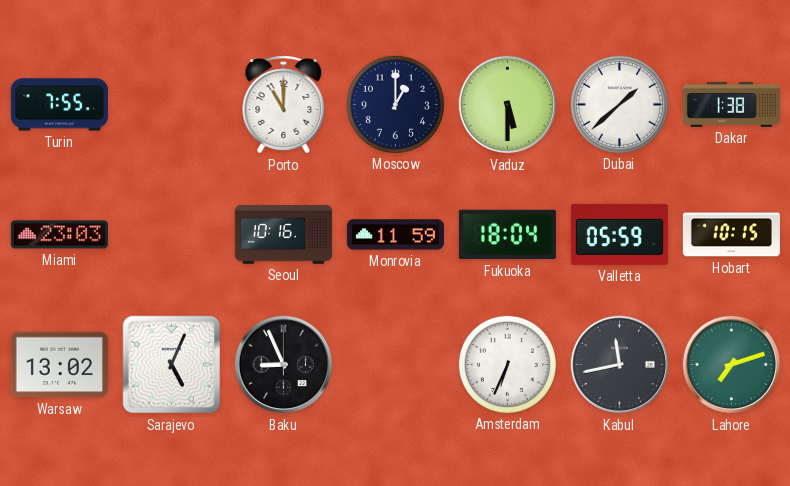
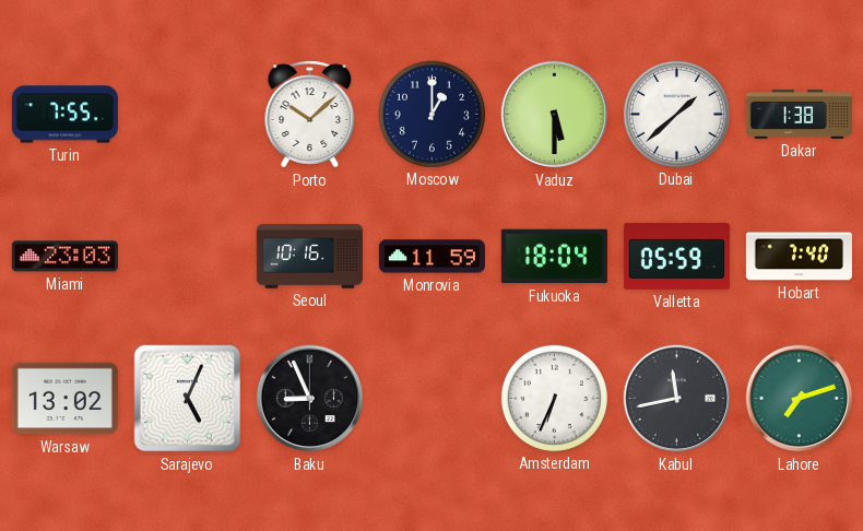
Porto: 11:00 -> 10:08
Hobart: 10:15 -> 7:40
